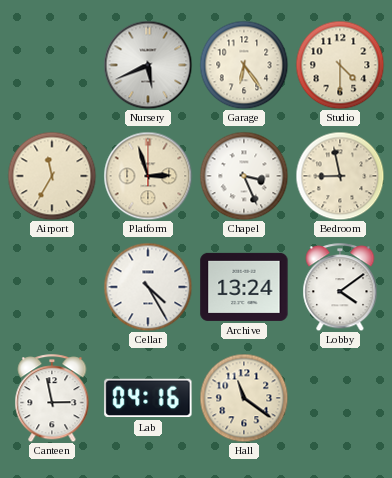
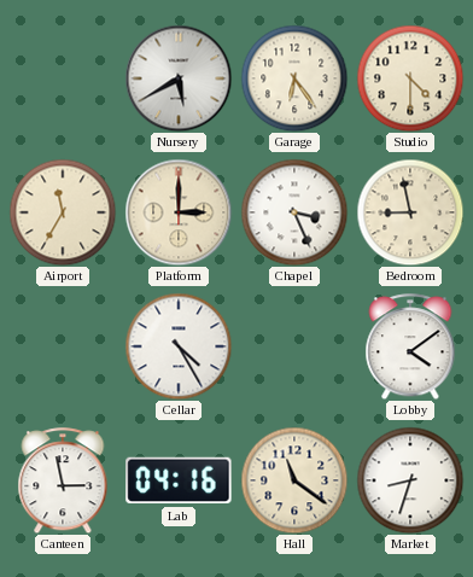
Nursery: 5:41 -> 5:40
Platform: 2:57 -> 3:00
Archive: 13:24 -> none
Market: none -> 8:33
